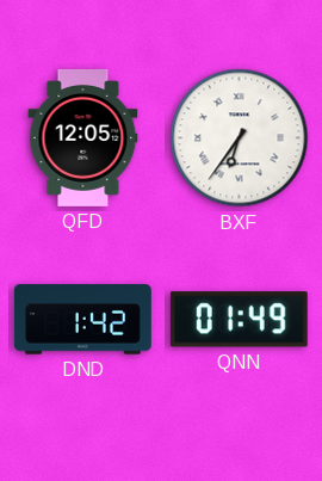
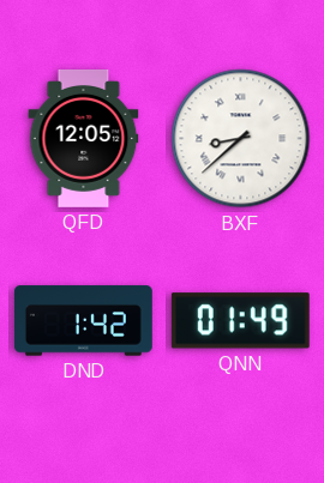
BXF: 6:36 -> 8:38
